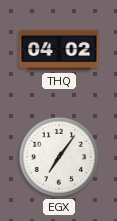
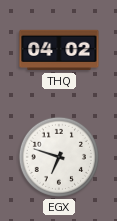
EGX: 7:06 -> 6:48
